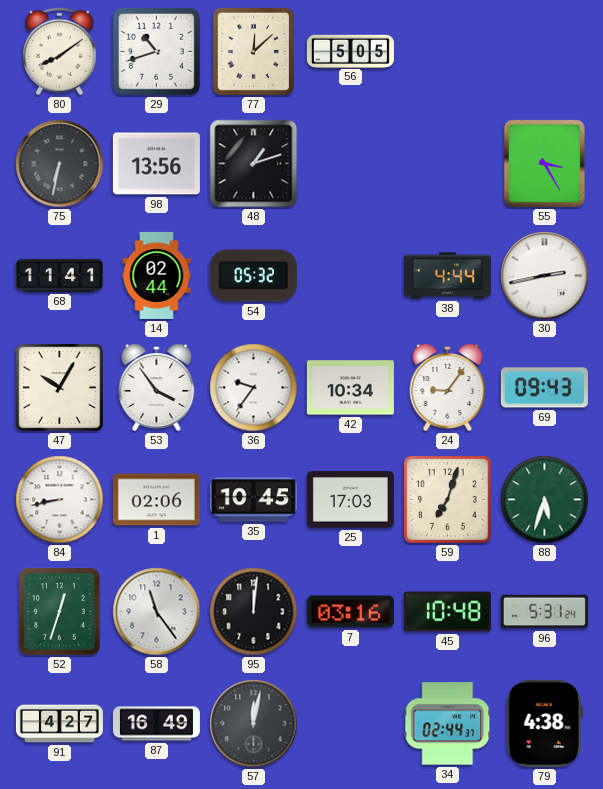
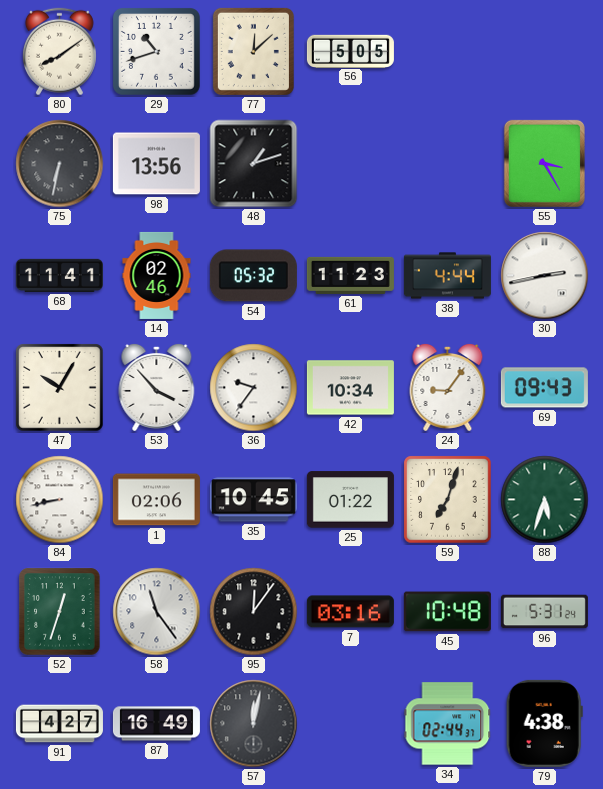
14: 02:44 -> 02:46
61: none -> 11:23
53: 3:54 -> 3:53
25: 17:03 -> 01:22
95: 12:01 -> 12:06
